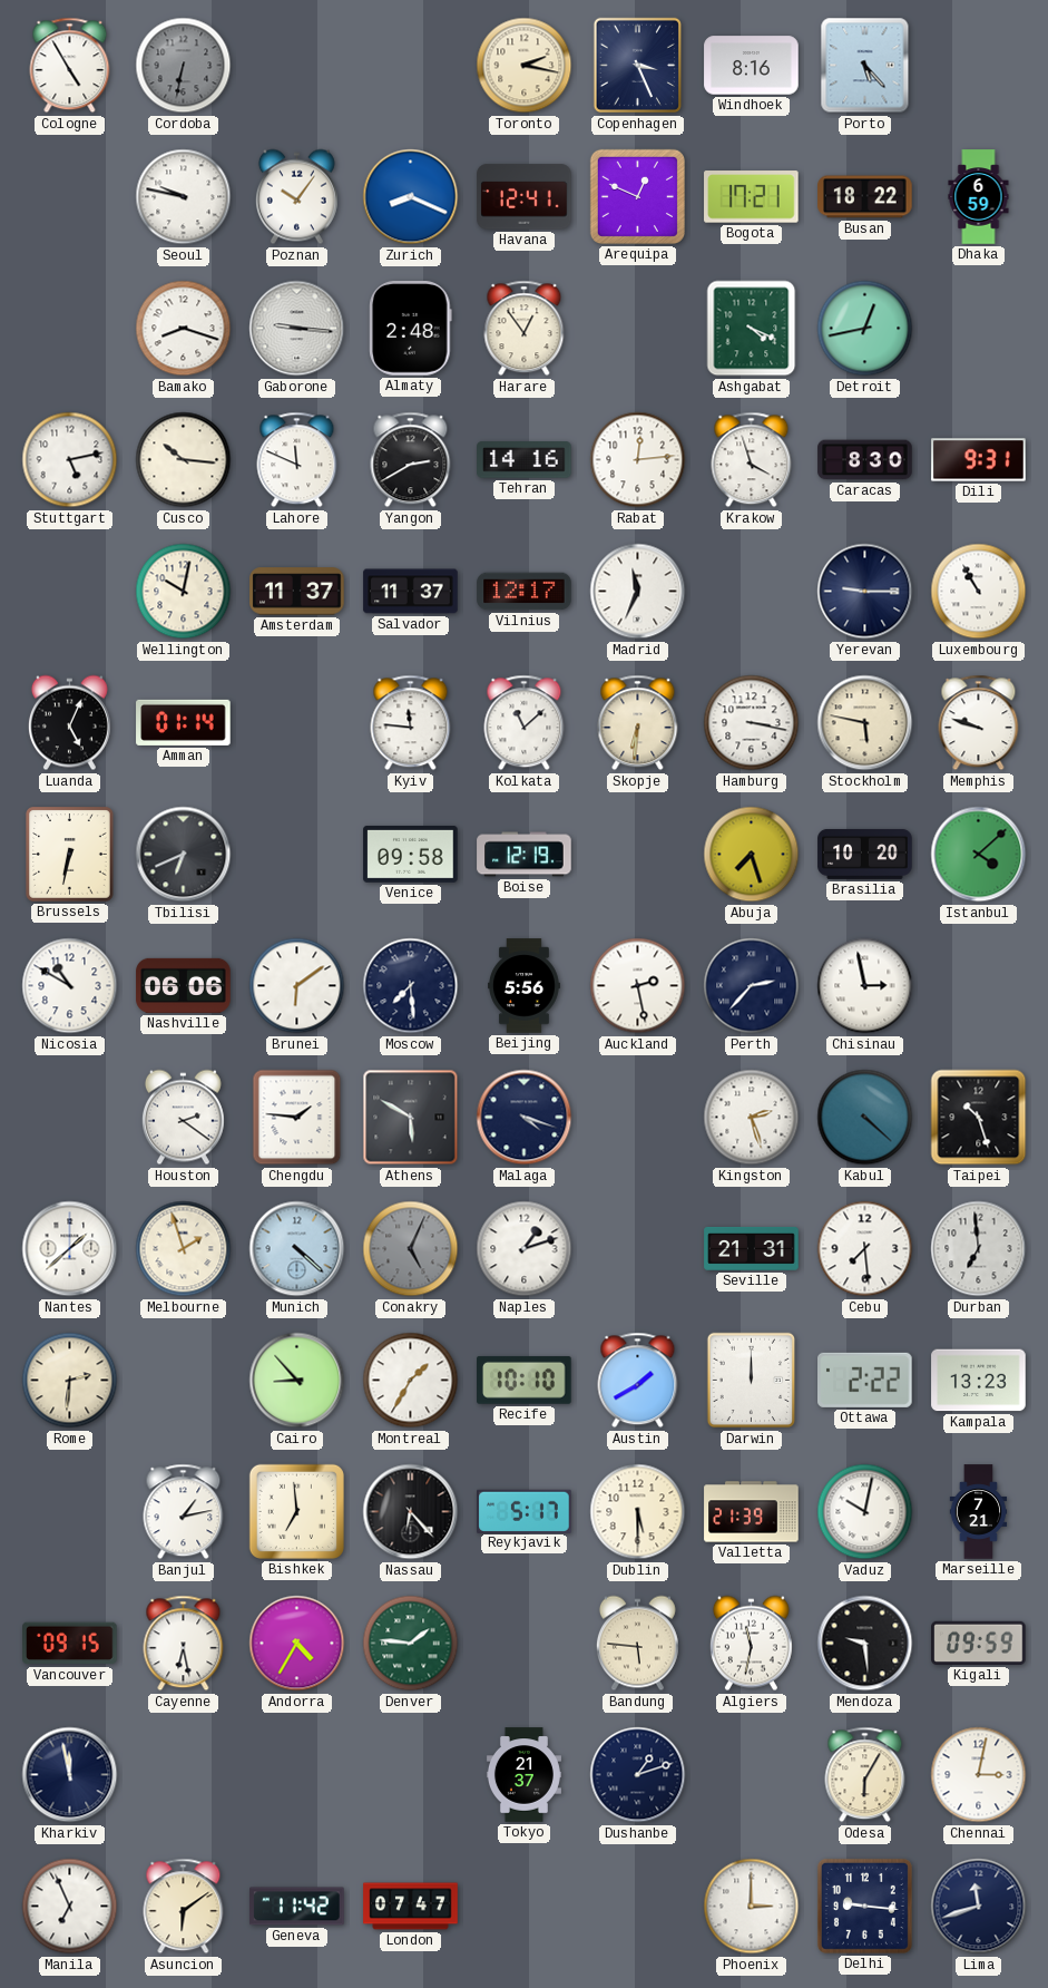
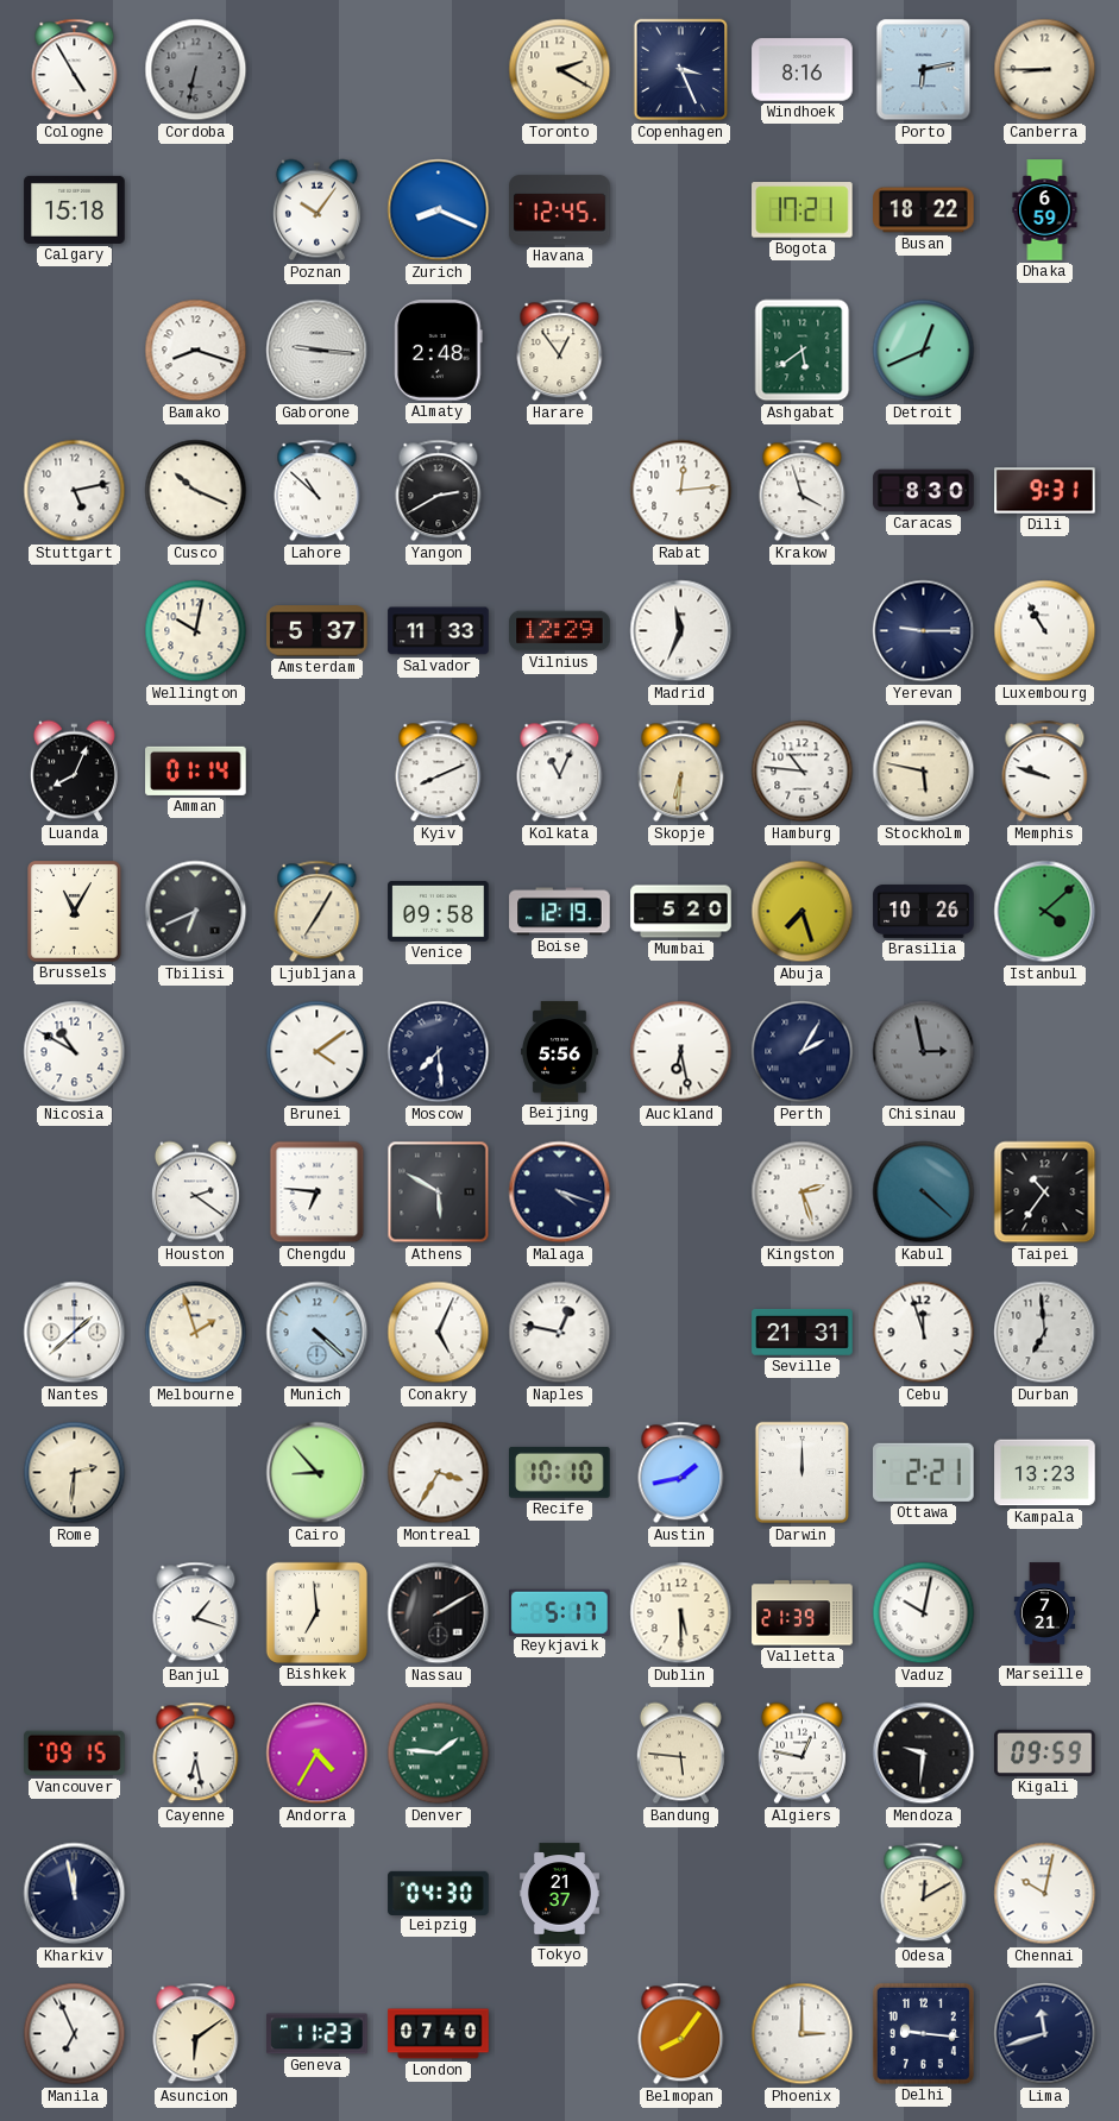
Toronto: 2:17 -> 2:20
Porto: 5:23 -> 6:13
Canberra: none -> 8:45
Calgary: none -> 15:18
Seoul: 9:47 -> none
Havana: 12:41 -> 12:45
Arequipa: 12:49 -> none
Ashgabat: 4:19 -> 5:39
Detroit: 12:43 -> 12:41
Cusco: 10:16 -> 10:19
Lahore: 11:49 -> 10:52
Tehran: 14:16 -> none
Amsterdam: 11:37 -> 5:37
Salvador: 11:37 -> 11:33
Vilnius: 12:17 -> 12:29
Luanda: 5:04 -> 8:04
Kyiv: 11:46 -> 8:11
Kolkata: 11:08 -> 11:04
Hamburg: 3:17 -> 10:46
Brussels: 6:32 -> 11:05
Ljubljana: none -> 7:05
Mumbai: none -> 5:20
Brasilia: 10:20 -> 10:26
Nashville: 06:06 -> none
Brunei: 6:09 -> 4:09
Auckland: 2:28 -> 6:28
Perth: 2:37 -> 2:05
Chisinau dial: white -> grey
Chengdu: 1:46 -> 6:46
Taipei: 10:27 -> 10:36
Conakry dial: grey -> white
Naples: 1:12 -> 12:47
Cebu: 7:29 -> 11:57
Montreal: 1:35 -> 3:35
Austin: 1:40 -> 1:43
Ottawa: 2:22 -> 2:21
Banjul: 1:13 -> 1:18
Nassau: 6:23 -> 2:10
Algiers: 11:32 -> 12:47
Mendoza: 9:29 -> 9:31
Leipzig: none -> 04:30
Dushanbe: 1:12 -> none
Odesa: 6:05 -> 12:10
Chennai: 3:02 -> 10:02
Geneva: 11:42 -> 11:23
London: 07:47 -> 07:40
Belmopan: none -> 8:06
